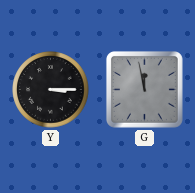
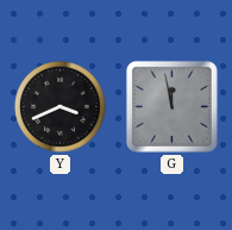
Y: 3:15 -> 3:41
